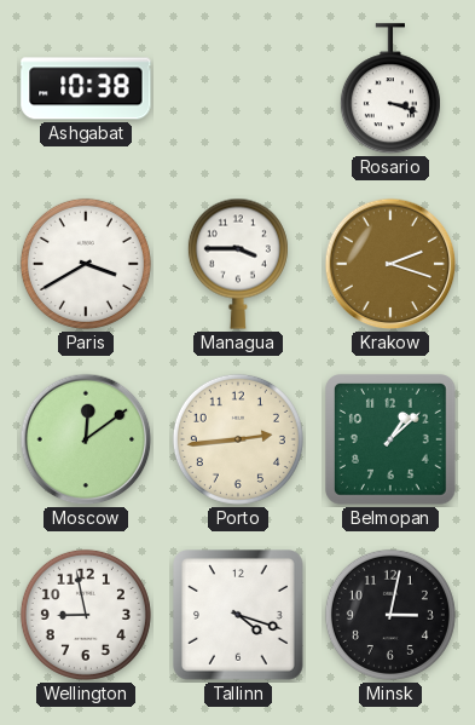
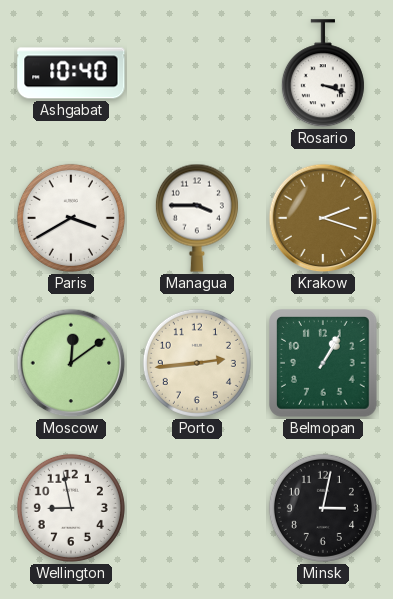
Ashgabat: 10:38 -> 10:40
Belmopan: 1:08 -> 1:05
Tallinn: 4:18 -> none
